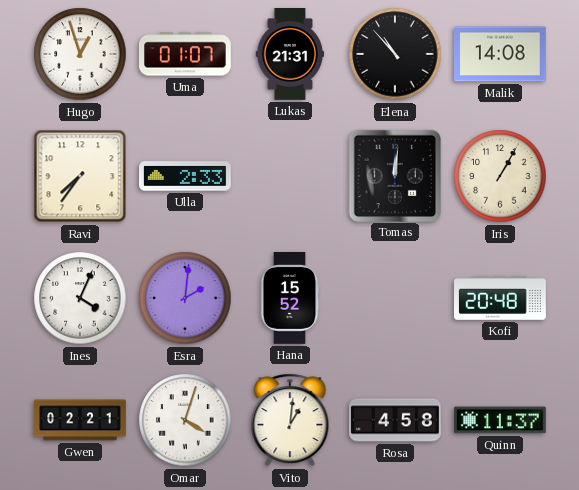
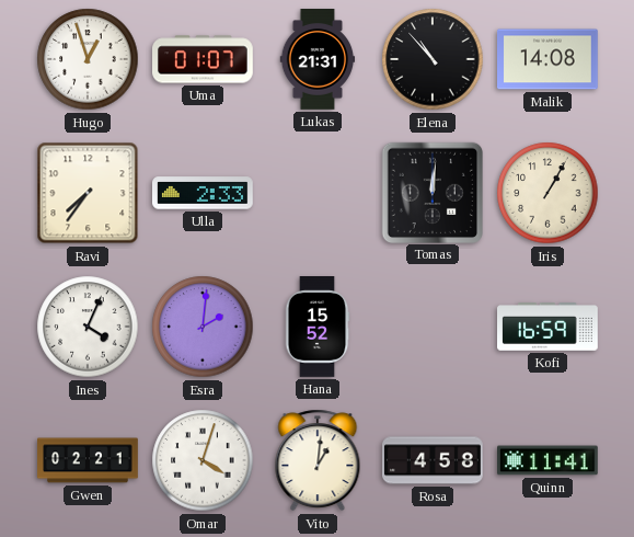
Kofi: 20:48 -> 16:59
Quinn: 11:37 -> 11:41
